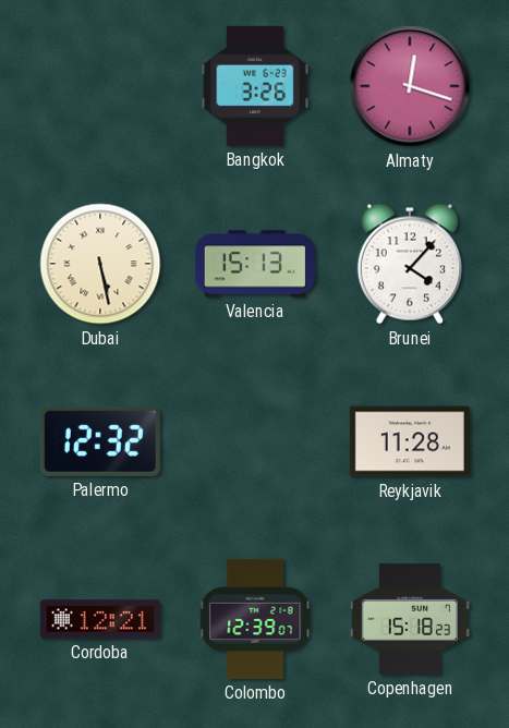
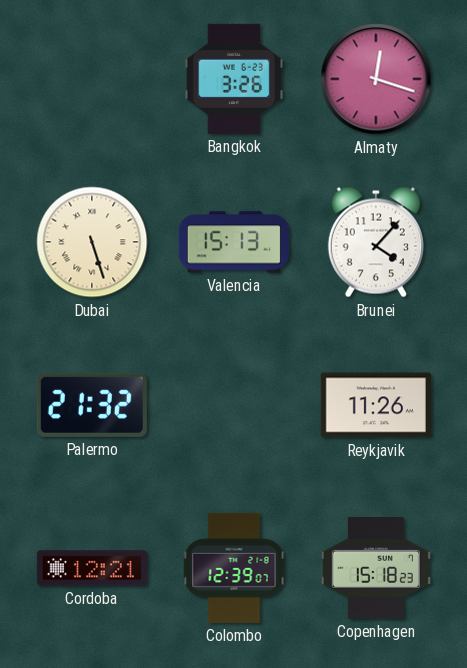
Dubai: 5:28 -> 5:27
Palermo: 12:32 -> 21:32
Reykjavik: 11:28 -> 11:26
